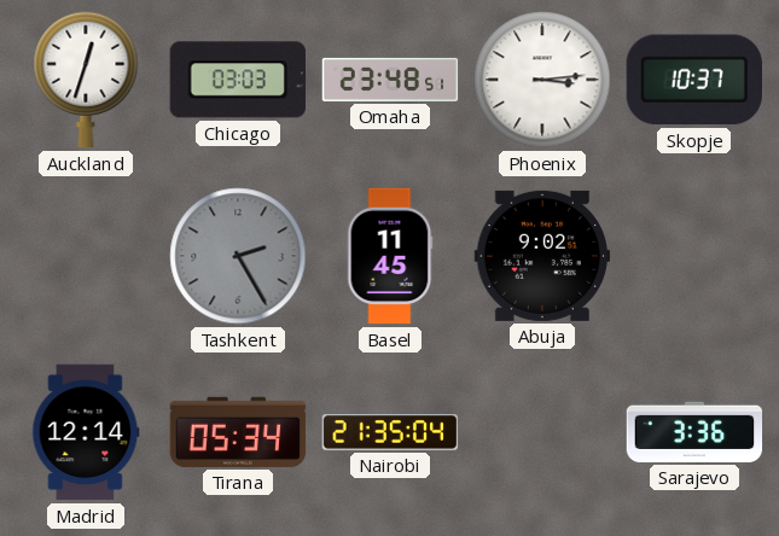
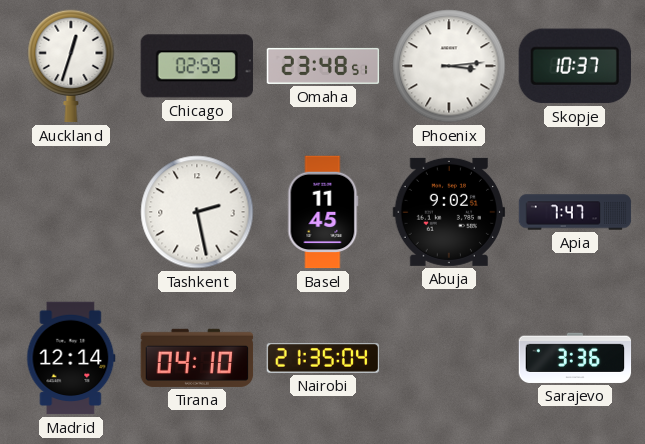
Chicago: 03:03 -> 02:59
Tashkent: 2:25 -> 2:28
Tashkent dial: grey -> white
Apia: none -> 7:47
Tirana: 05:34 -> 04:10
